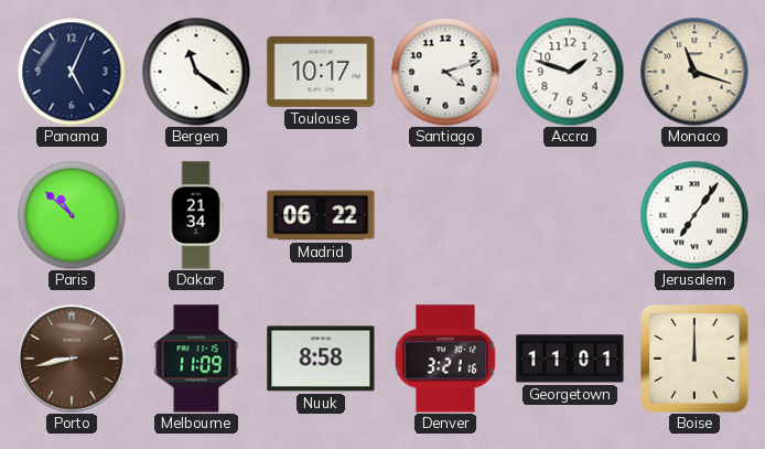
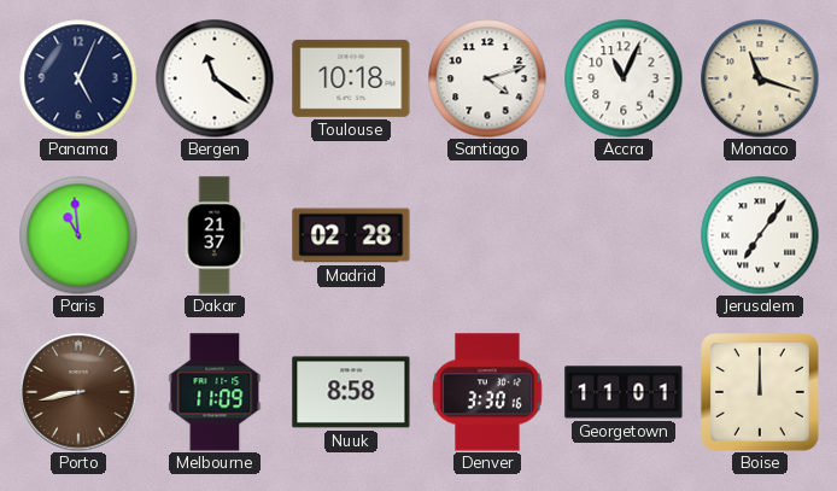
Toulouse: 10:17 -> 10:18
Accra: 1:48 -> 11:04
Paris: 10:52 -> 10:59
Dakar: 21:34 -> 21:37
Madrid: 06:22 -> 02:28
Denver: 3:21 -> 3:30
